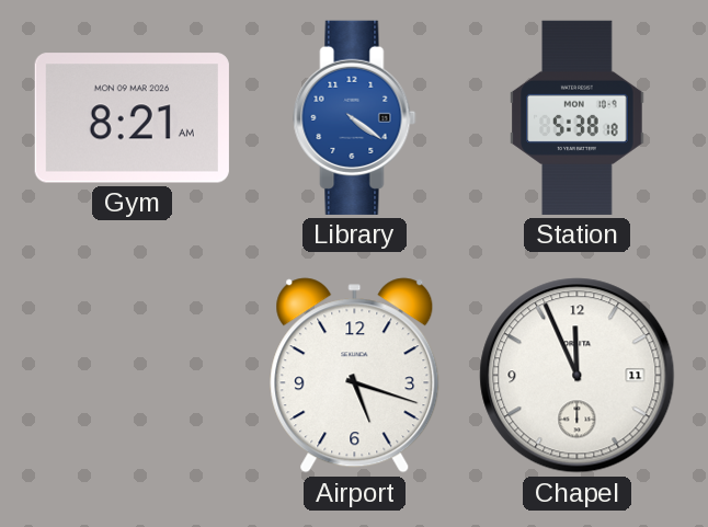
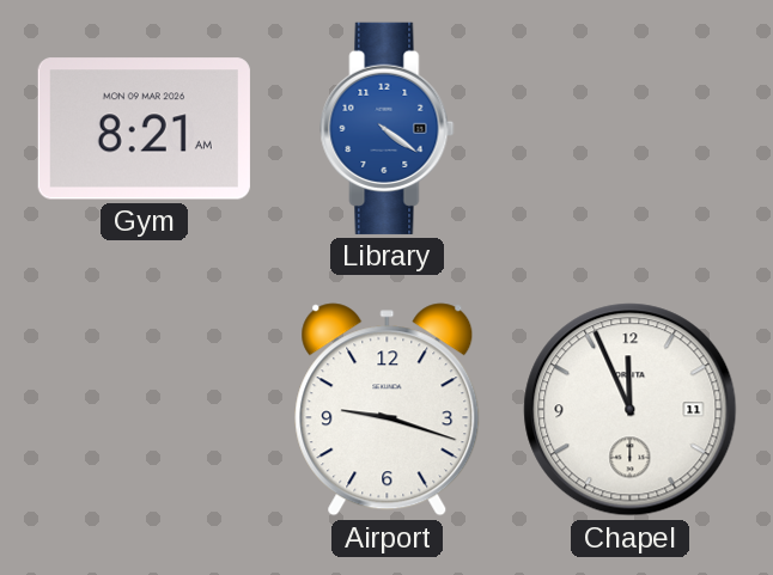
Station: 5:38 -> none
Airport: 5:18 -> 9:18
